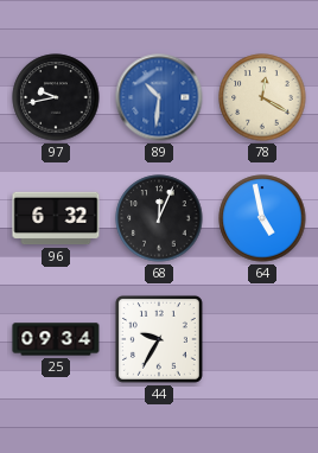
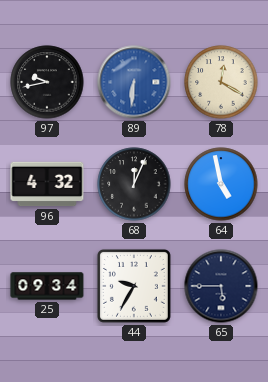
89: 10:31 -> 6:31
96: 6:32 -> 4:32
65: none -> 5:45
